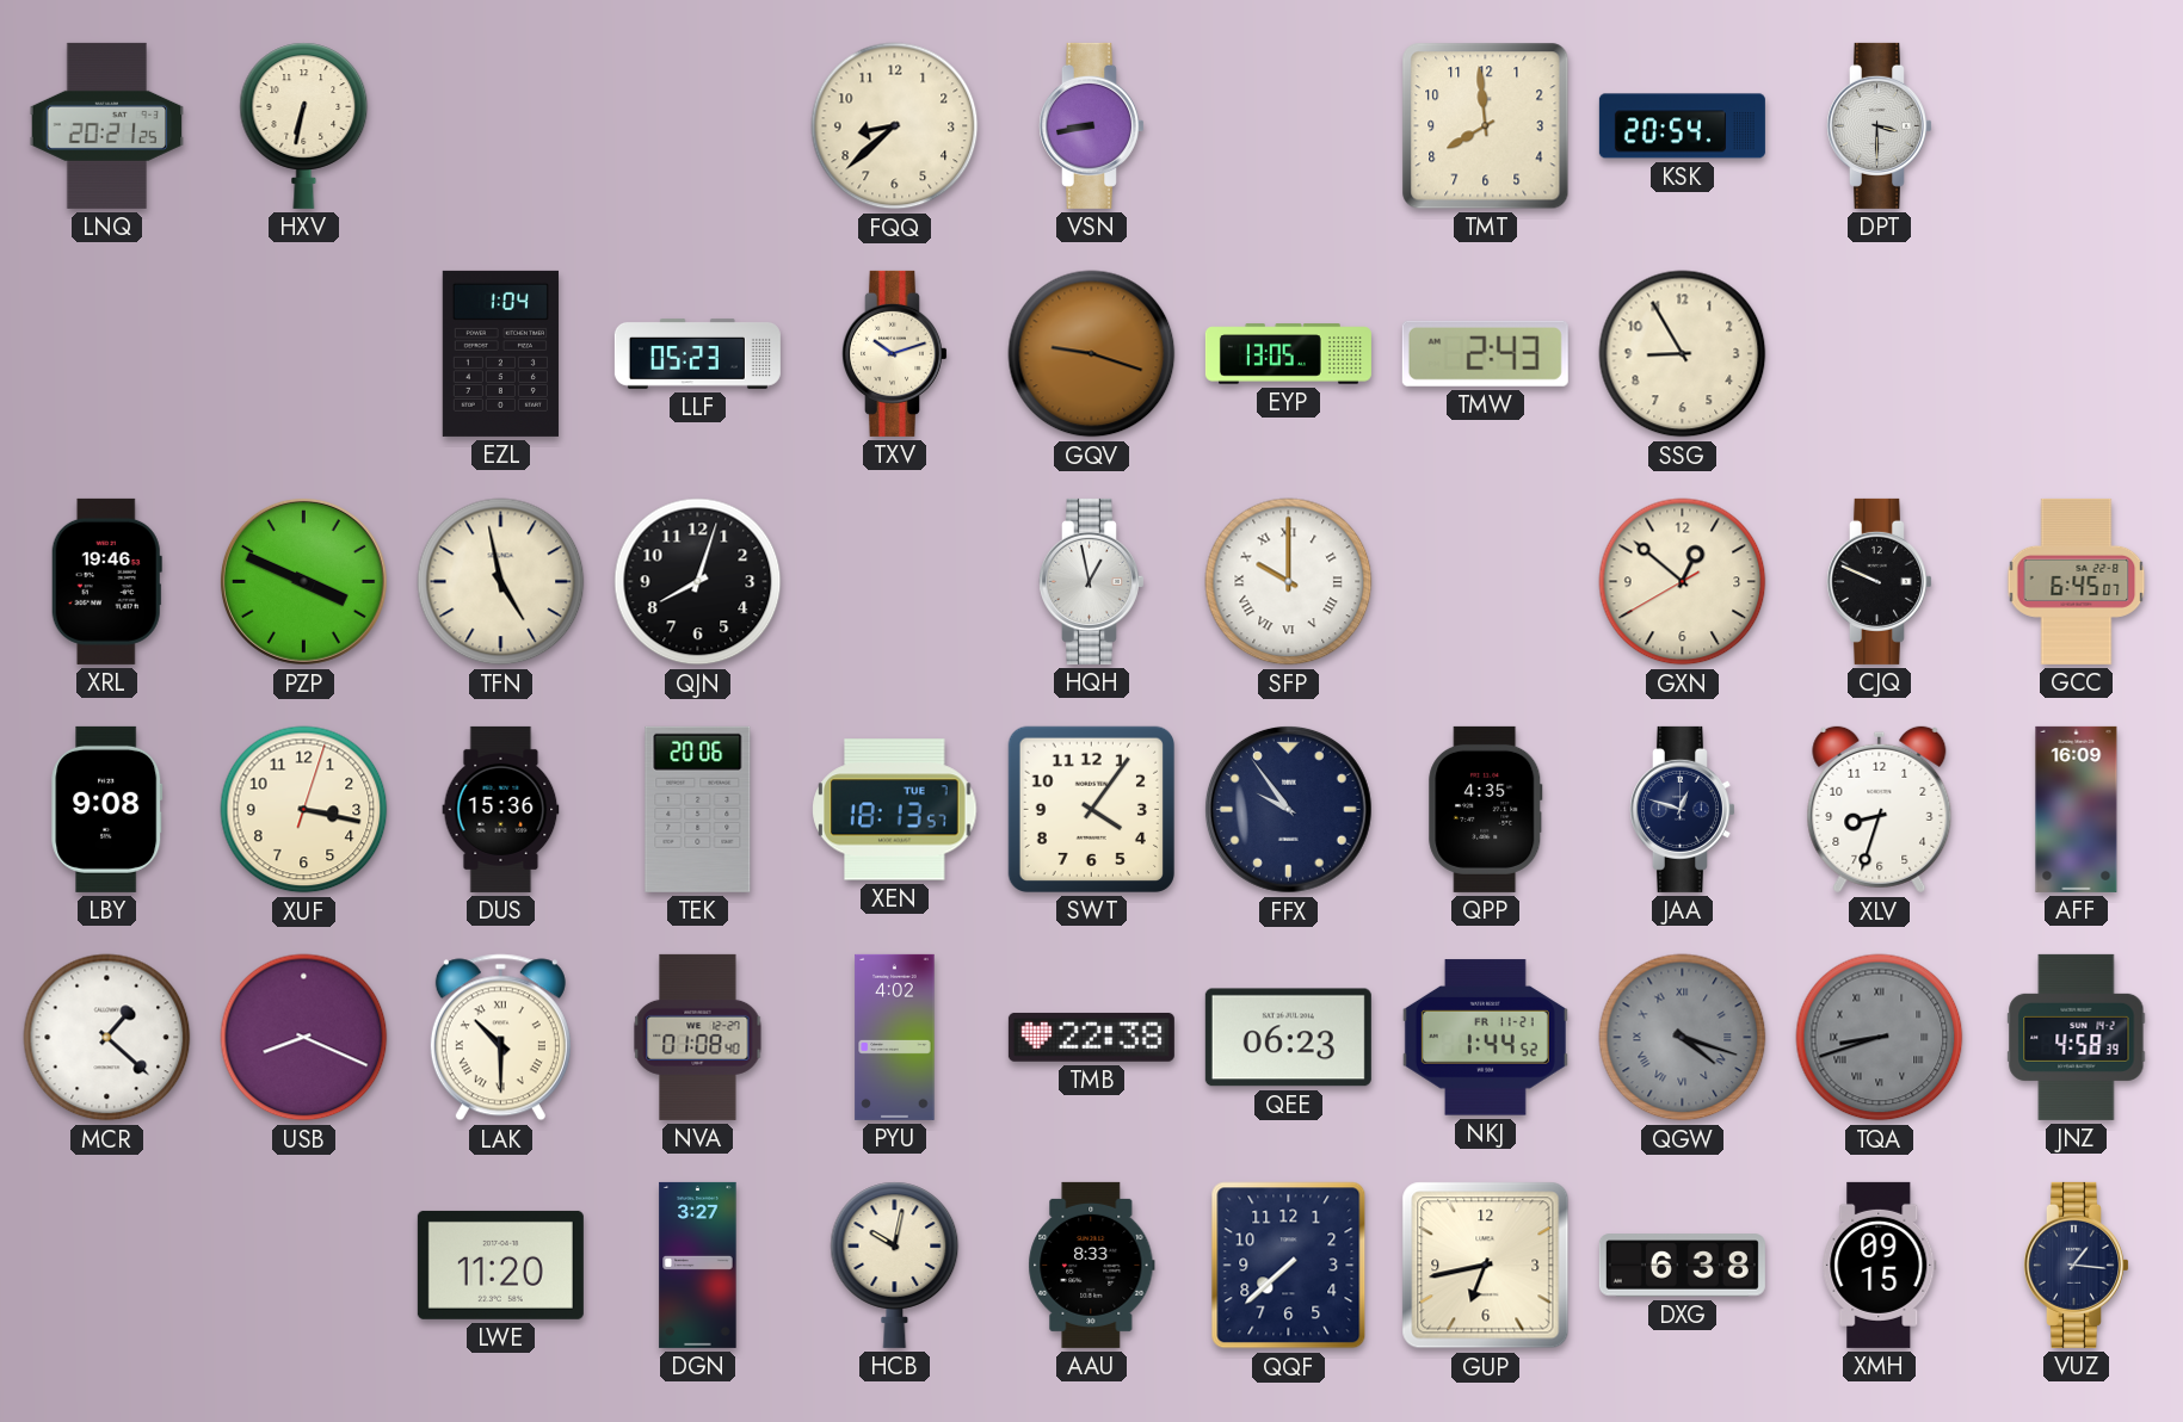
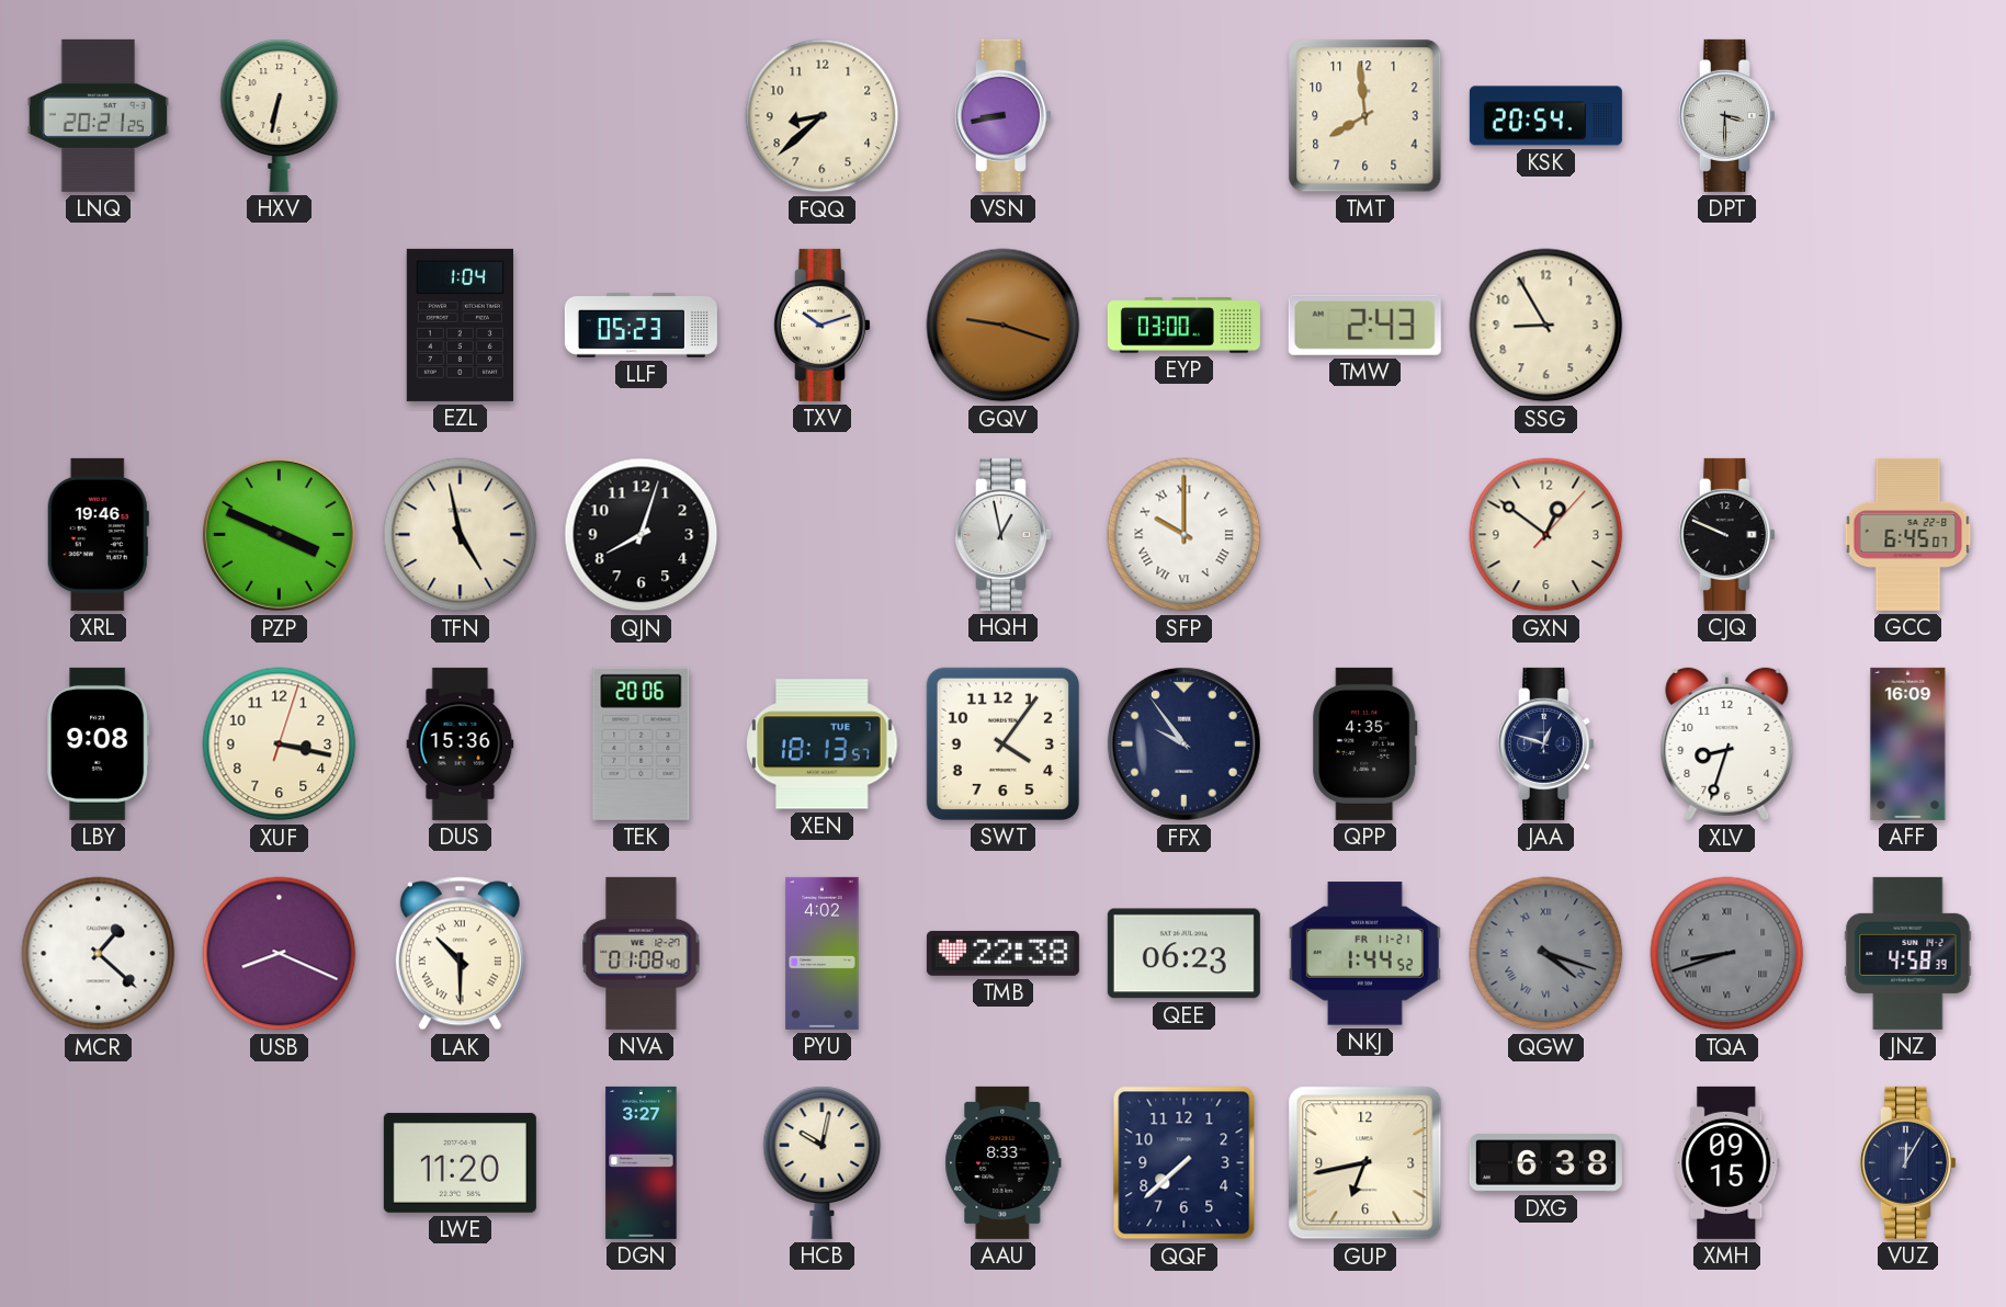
EYP: 13:05 -> 03:00
GXN: 12:51:40 -> 12:51:07
VUZ: 1:16 -> 12:05
